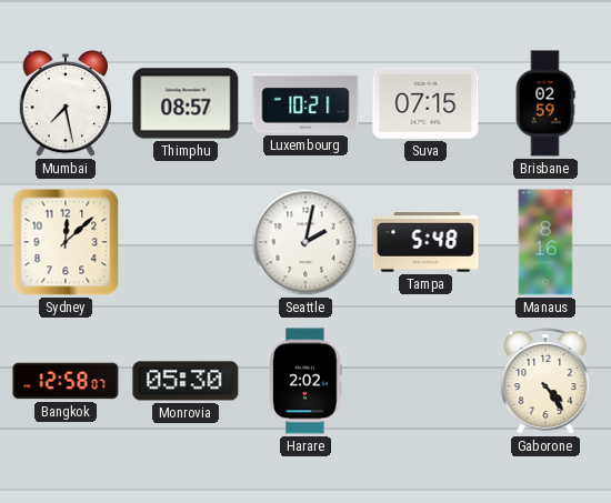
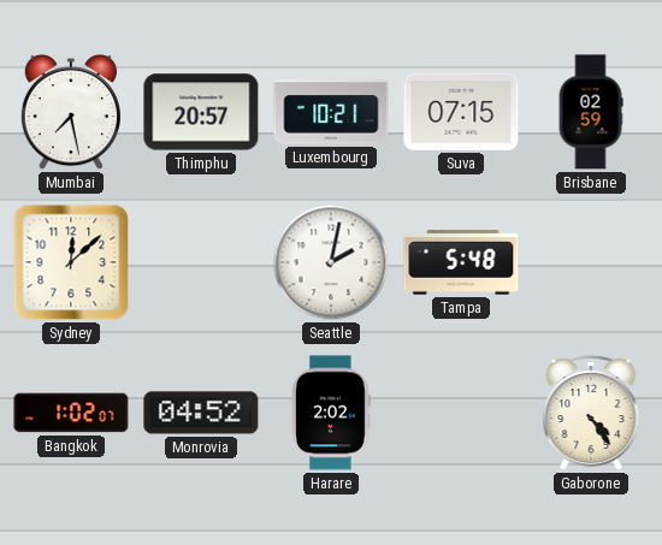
Thimphu: 08:57 -> 20:57
Manaus: 8:16 -> none
Bangkok: 12:58 -> 1:02
Monrovia: 05:30 -> 04:52
